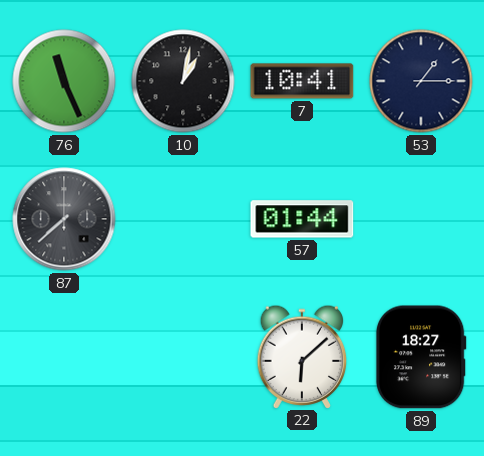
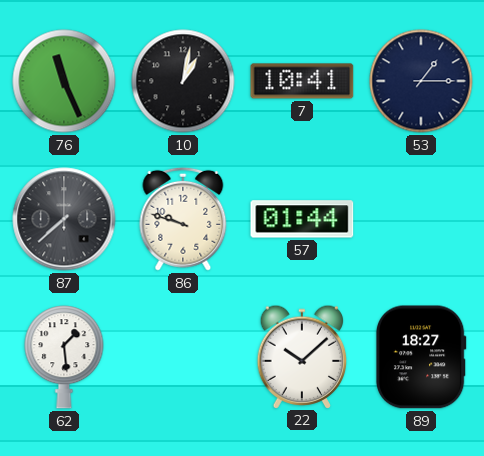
86: none -> 9:48
62: none -> 1:29
22: 6:08 -> 10:08
